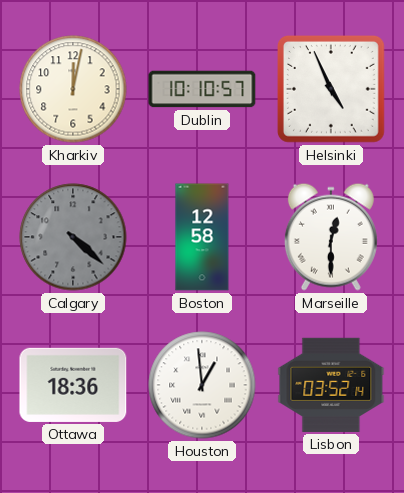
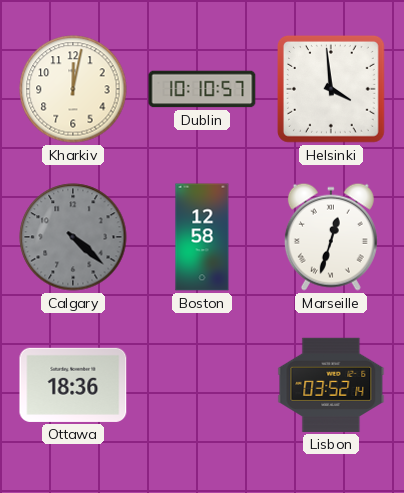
Helsinki: 4:56 -> 3:59
Marseille: 12:30 -> 12:33
Houston: 12:59 -> none
